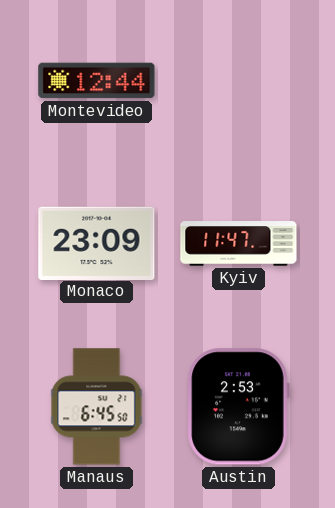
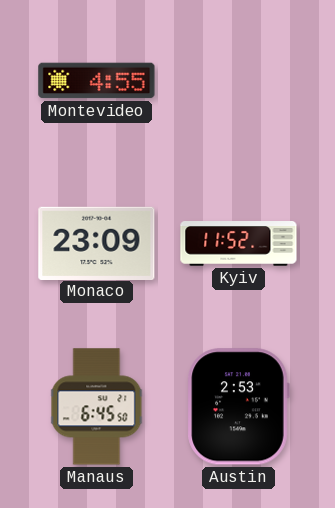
Montevideo: 12:44 -> 4:55
Kyiv: 11:47 -> 11:52
